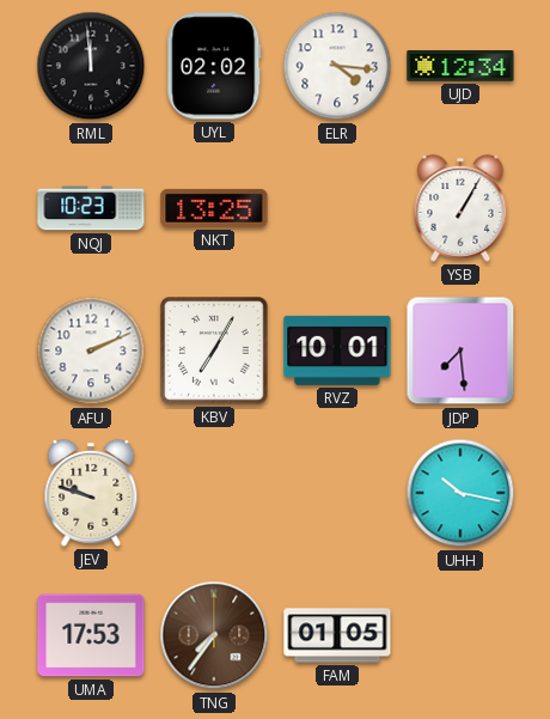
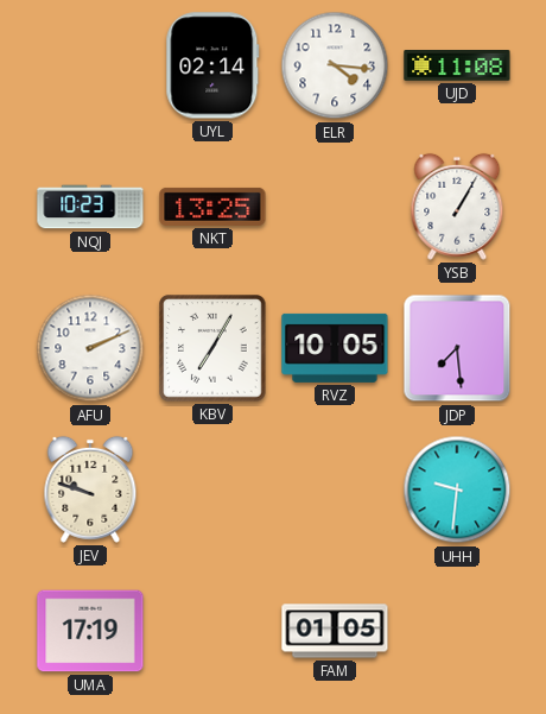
RML: 11:59 -> none
UYL: 02:02 -> 02:14
UJD: 12:34 -> 11:08
RVZ: 10:01 -> 10:05
UHH: 10:17 -> 9:31
UMA: 17:53 -> 17:19
TNG: 7:36 -> none
